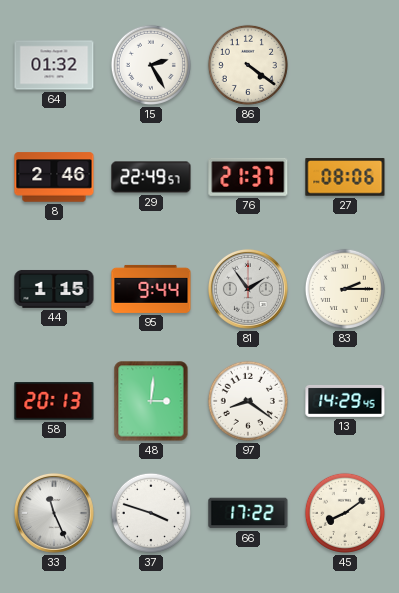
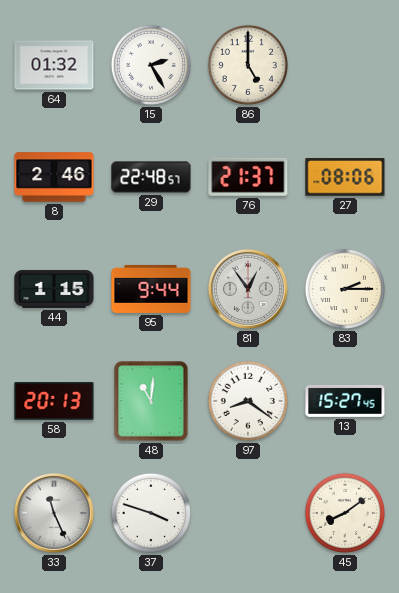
86: 4:21 -> 5:00
29: 22:49 -> 22:48
81: 1:54 -> 12:54
48: 3:01 -> 11:01
13: 14:29 -> 15:27
66: 17:22 -> none
